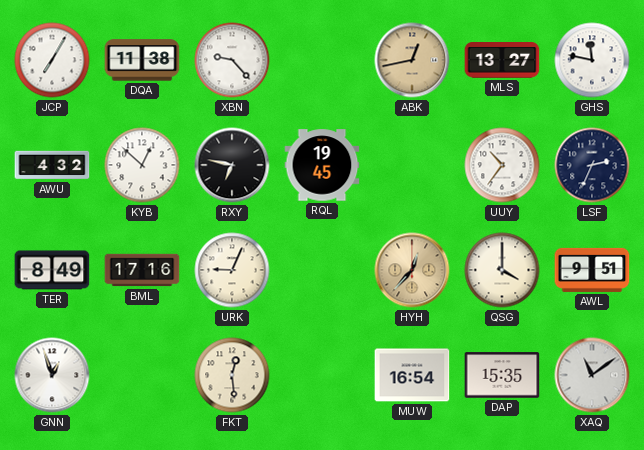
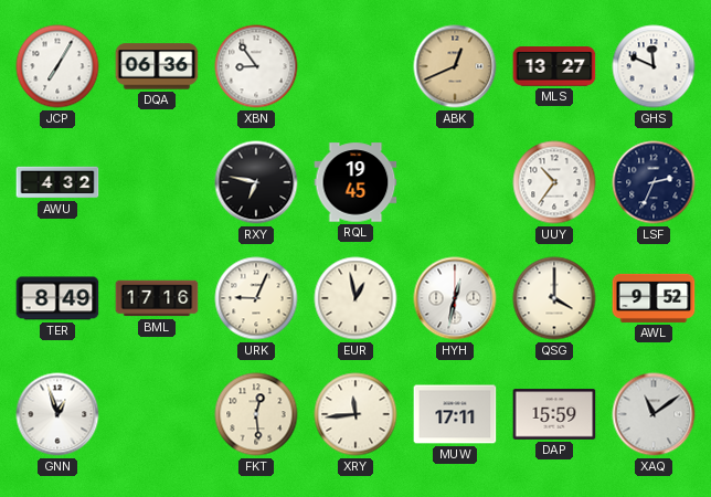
DQA: 11:38 -> 06:36
XBN: 9:23 -> 8:54
ABK: 12:43 -> 12:41
GHS: 11:47 -> 11:49
KYB: 12:52 -> none
EUR: none -> 12:58
HYH: 12:37 -> 12:32
HYH dial: champagne -> white
AWL: 9:51 -> 9:52
XRY: none -> 11:44
MUW: 16:54 -> 17:11
DAP: 15:35 -> 15:59
